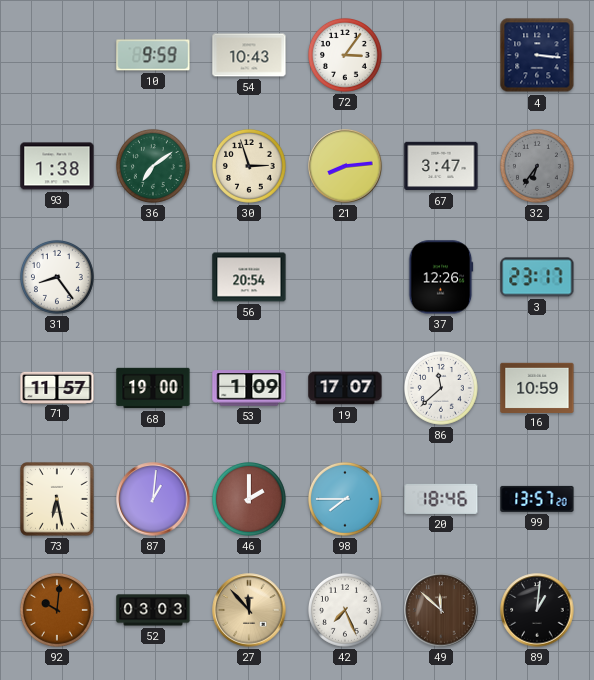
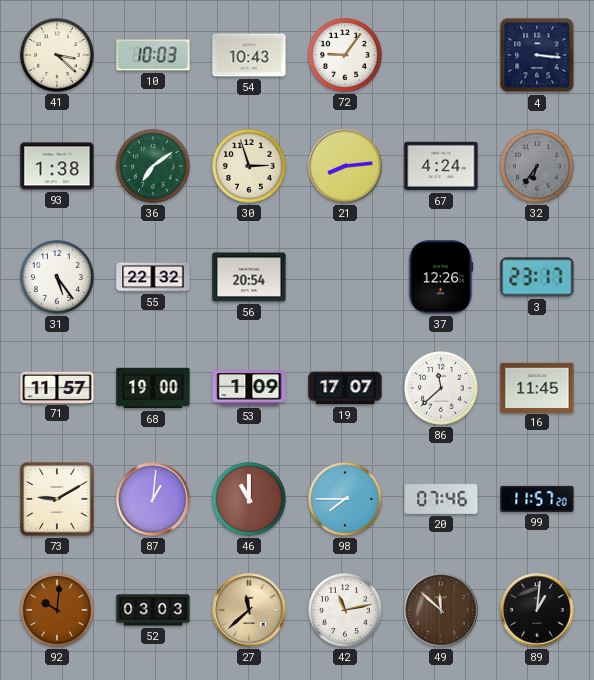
41: none -> 3:22
10: 9:59 -> 10:03
72: 3:06 -> 9:06
67: 3:47 -> 4:24
31: 8:24 -> 5:24
55: none -> 22:32
16: 10:59 -> 11:45
73: 6:28 -> 9:10
46: 2:00 -> 11:00
20: 18:46 -> 07:46
99: 13:57 -> 11:57
27: 11:53 -> 11:38
42: 7:26 -> 11:13
